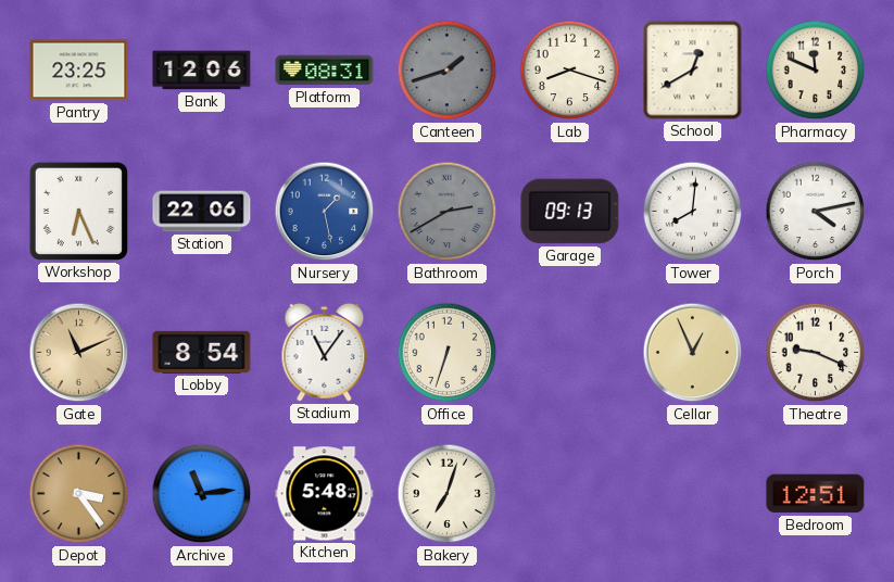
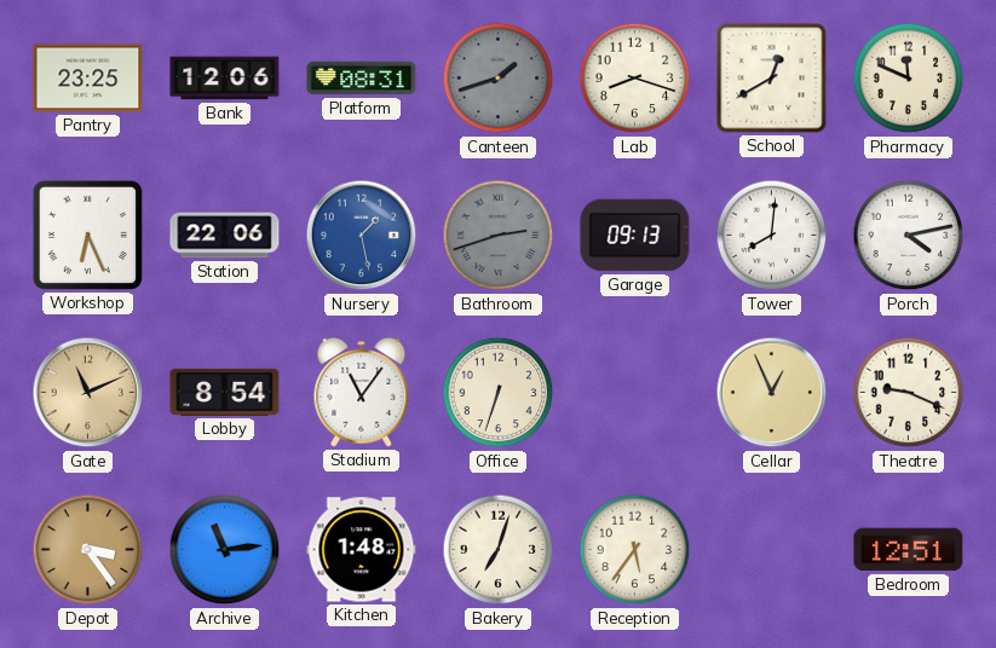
Bathroom: 2:40 -> 2:42
Kitchen: 5:48 -> 1:48
Reception: none -> 5:36
